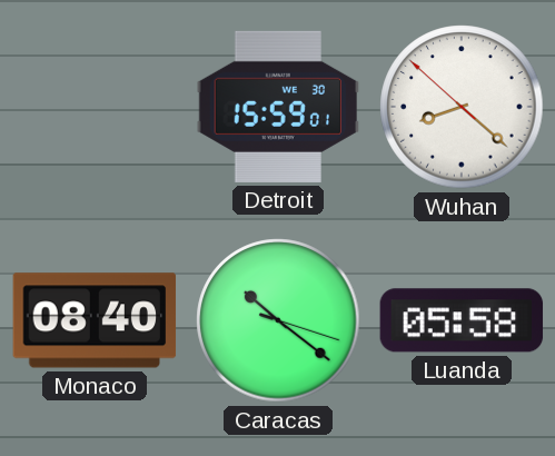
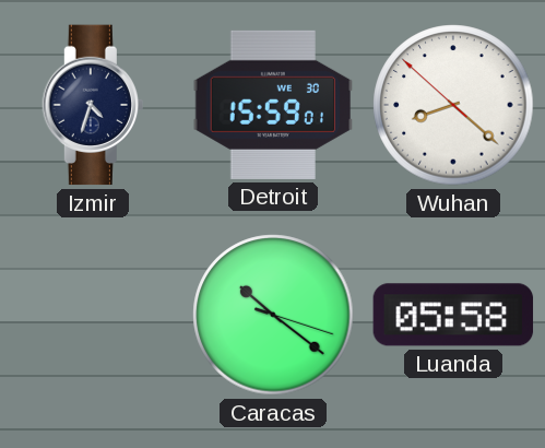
Izmir: none -> 4:33
Monaco: 08:40 -> none
